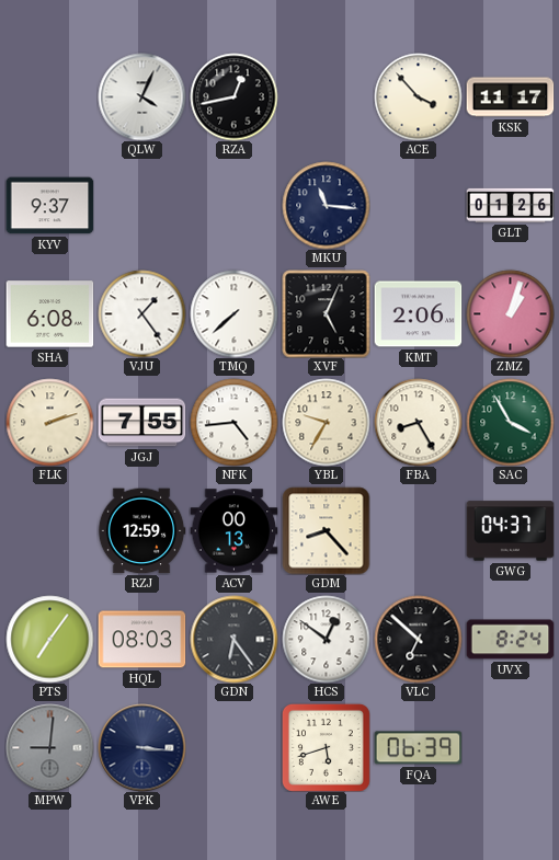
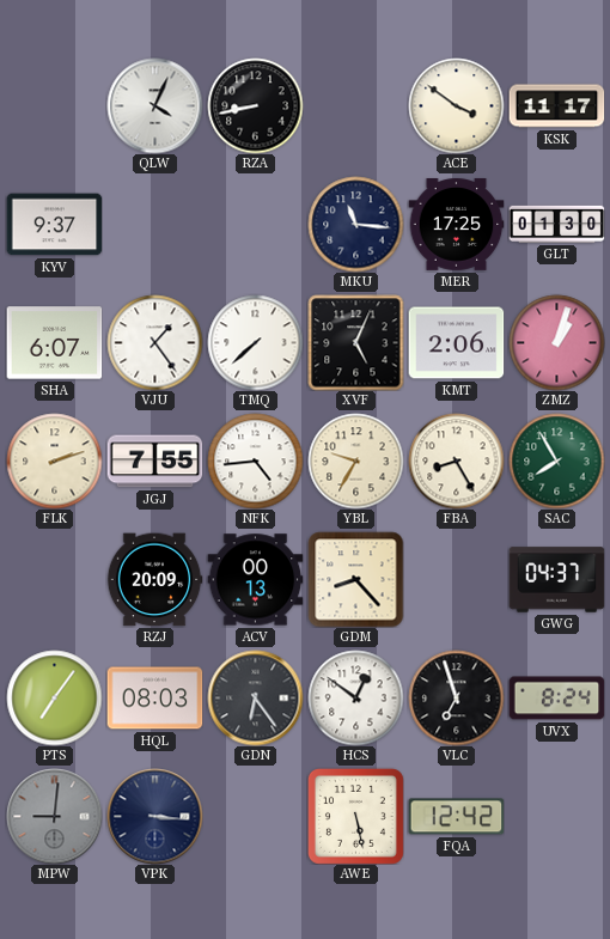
RZA: 12:43 -> 8:43
ACE: 3:53 -> 3:51
MER: none -> 17:25
GLT: 01:26 -> 01:30
SHA: 6:08 -> 6:07
SAC: 3:55 -> 7:55
RZJ: 12:59 -> 20:09
VLC: 6:52 -> 6:57
AWE: 5:42 -> 5:28
FQA: 06:39 -> 12:42
